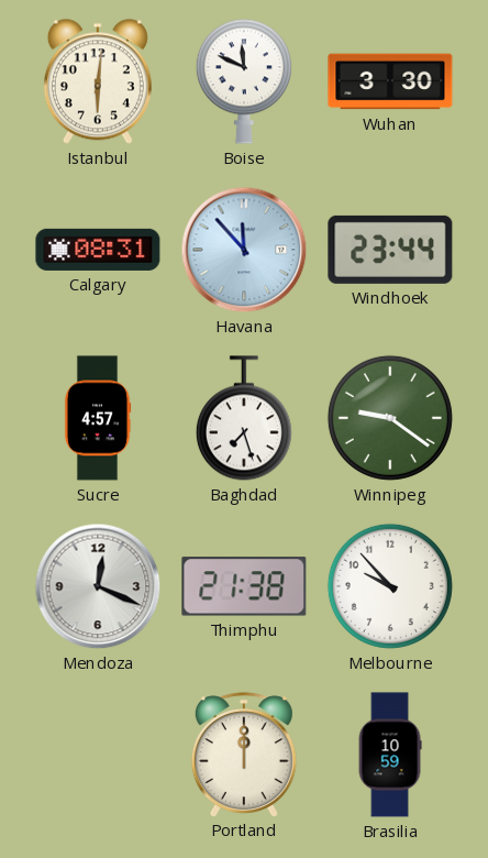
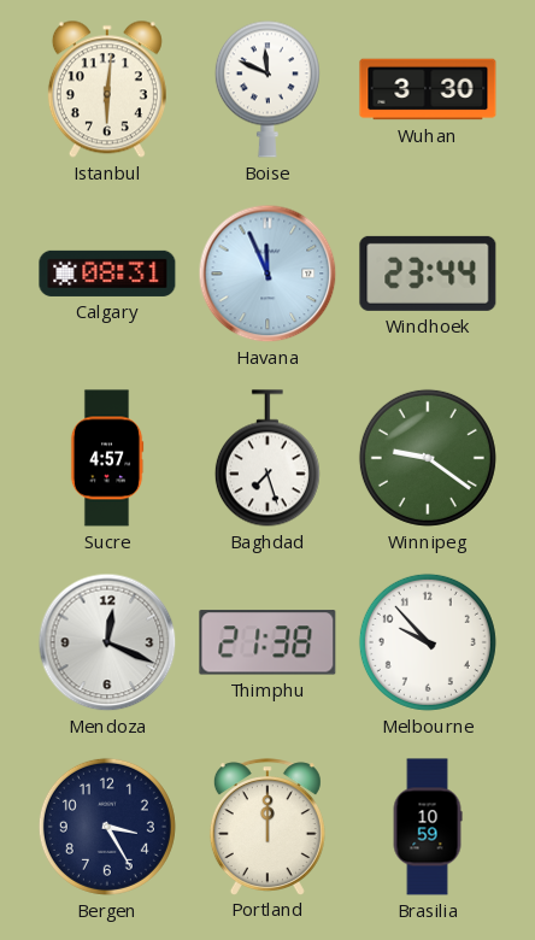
Havana: 11:53 -> 11:56
Bergen: none -> 3:25
